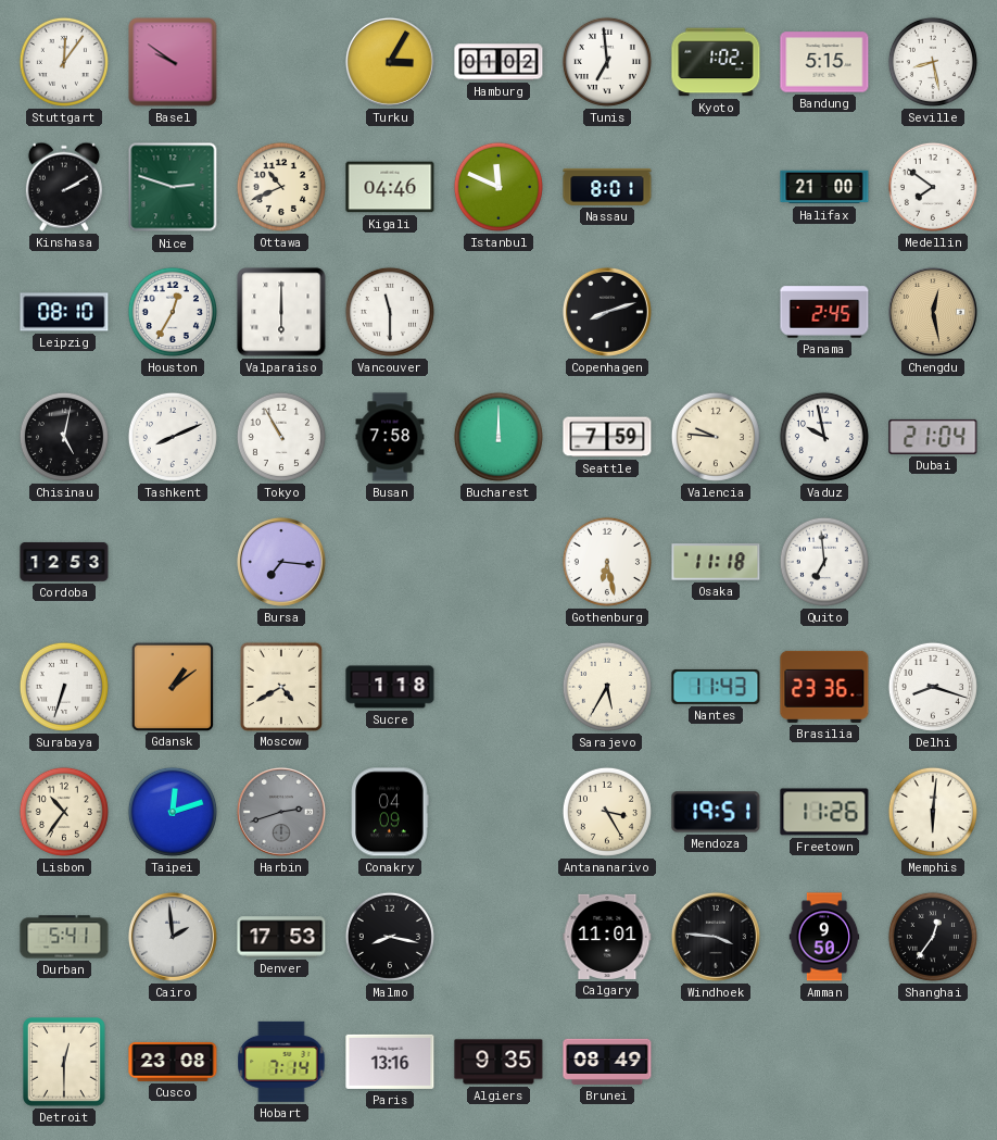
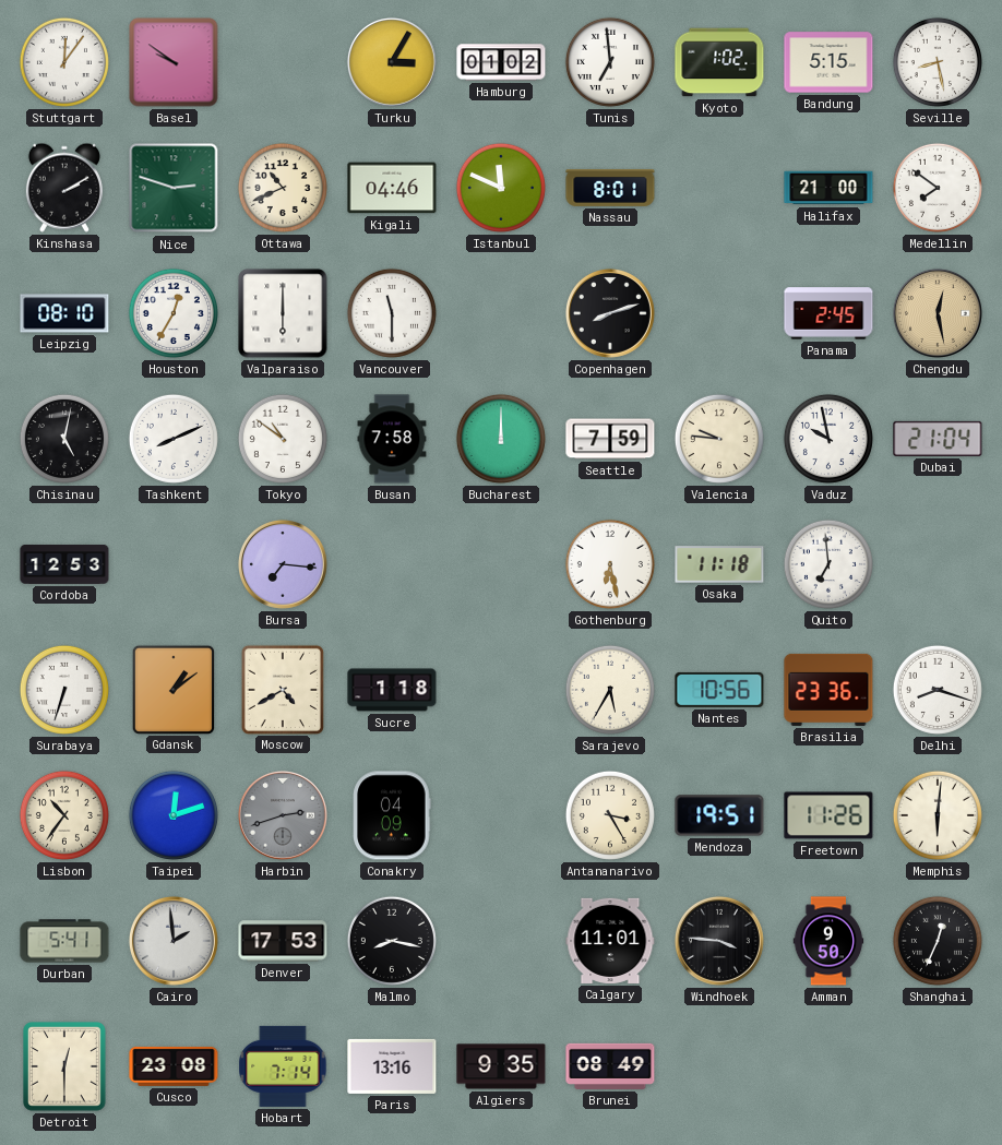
Tokyo: 10:55 -> 10:51
Nantes: 11:43 -> 10:56
Shanghai: 12:36 -> 12:34
